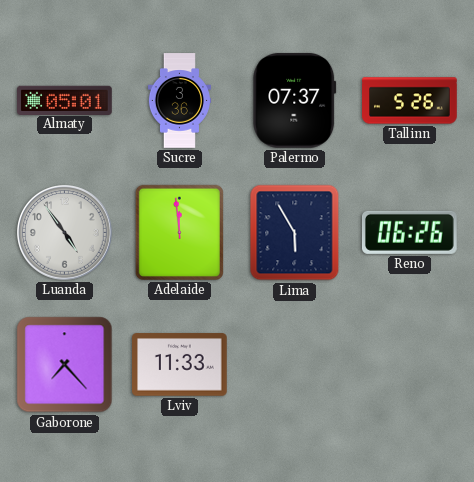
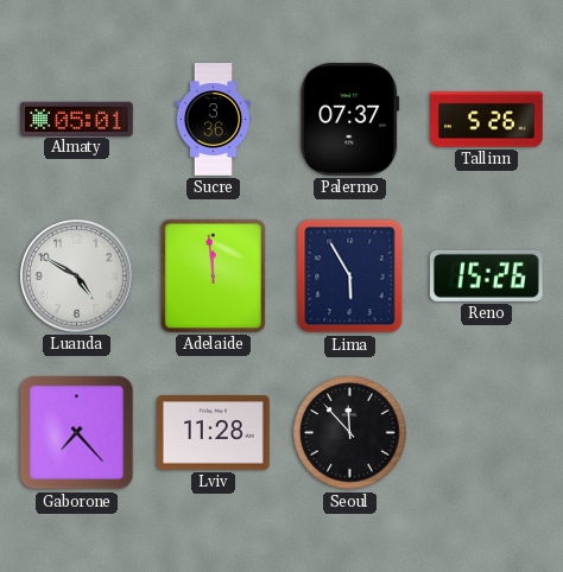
Luanda: 4:54 -> 4:50
Reno: 06:26 -> 15:26
Lviv: 11:33 -> 11:28
Seoul: none -> 11:53
